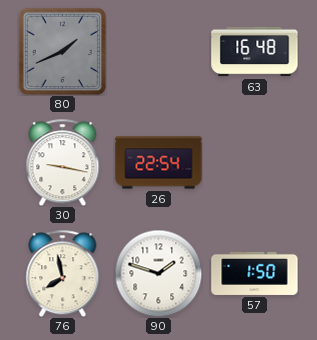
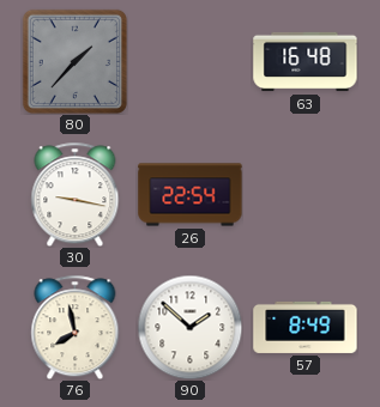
80: 1:41 -> 1:37
90: 1:48 -> 1:52
57: 1:50 -> 8:49
